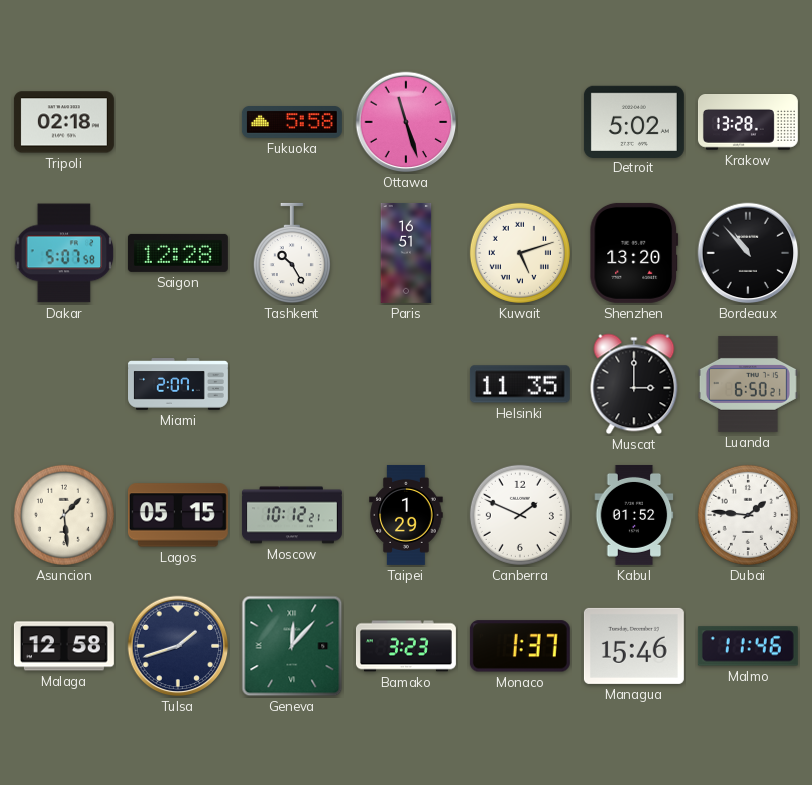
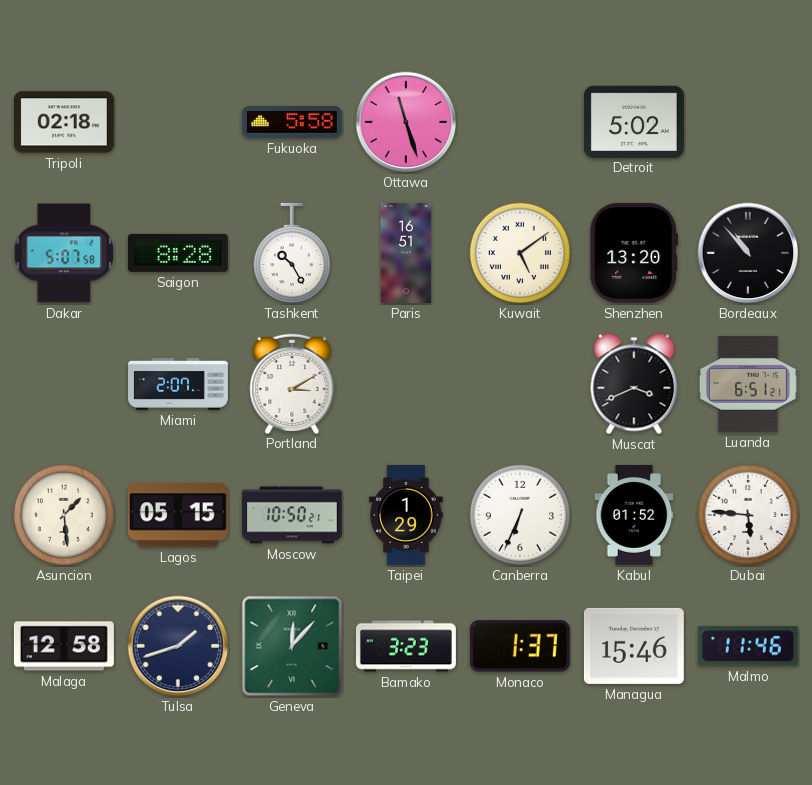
Krakow: 13:28 -> none
Saigon: 12:28 -> 8:28
Kuwait: 5:12 -> 5:09
Portland: none -> 3:10
Helsinki: 11:35 -> none
Muscat: 3:00 -> 3:41
Luanda: 6:50 -> 6:51
Moscow: 10:12 -> 10:50
Canberra: 1:49 -> 6:34
Dubai: 1:46 -> 5:46
